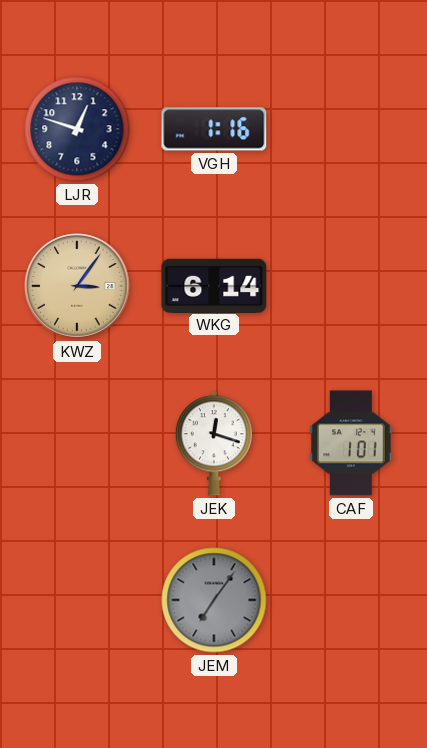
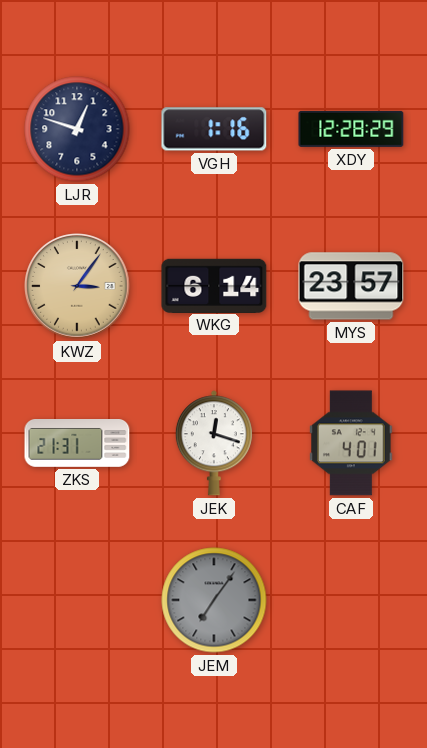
XDY: none -> 12:28
MYS: none -> 23:57
ZKS: none -> 21:31
CAF: 1:01 -> 4:01
